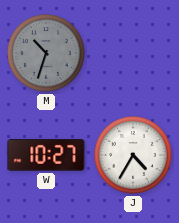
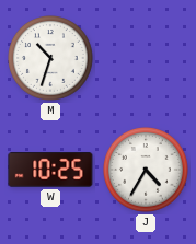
M dial: grey -> white
W: 10:27 -> 10:25
